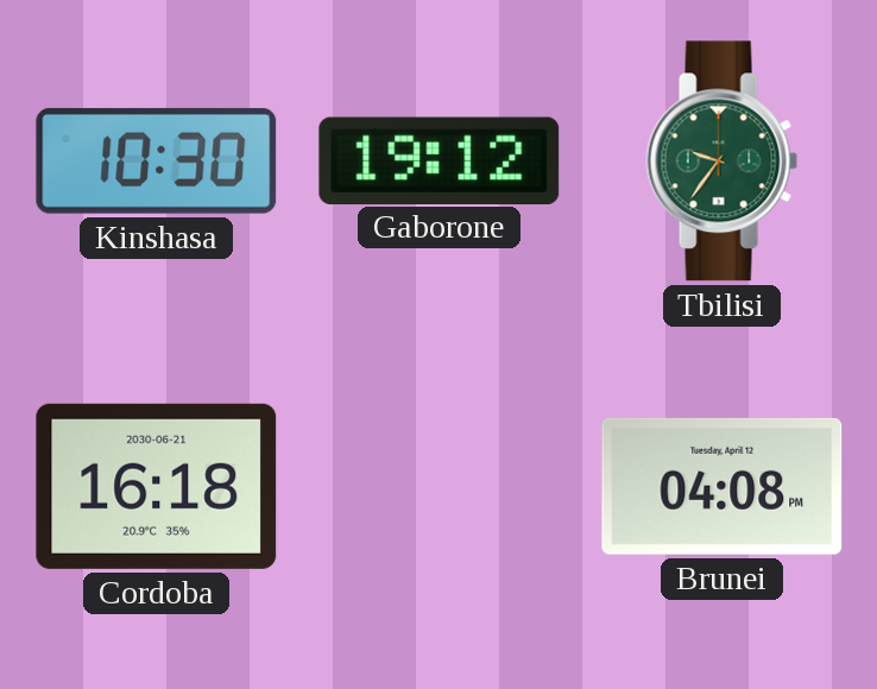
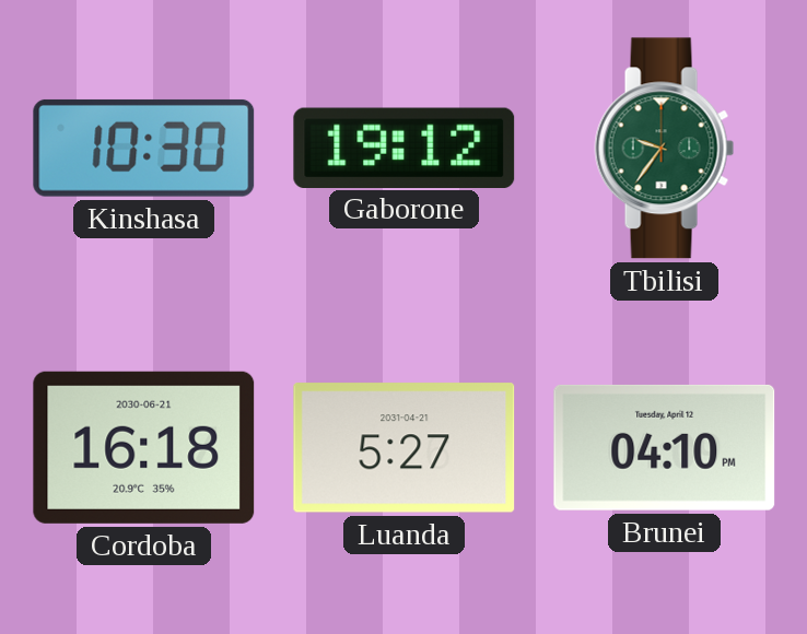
Luanda: none -> 5:27
Brunei: 04:08 -> 04:10
